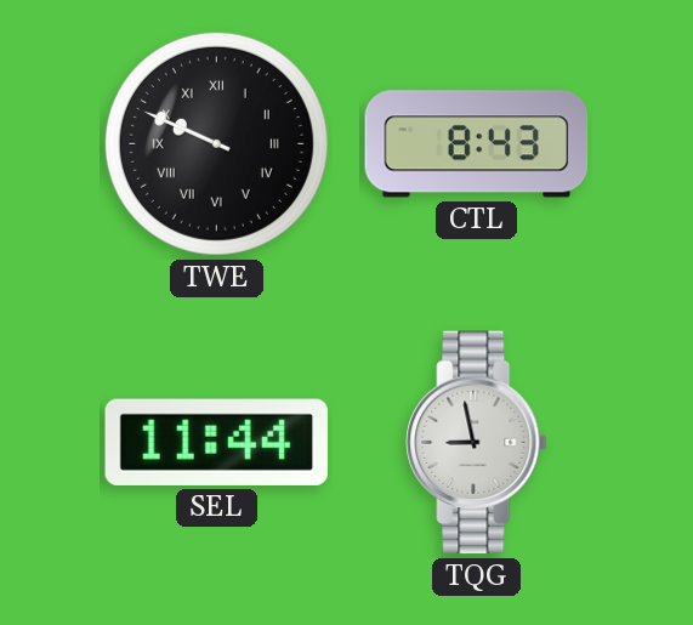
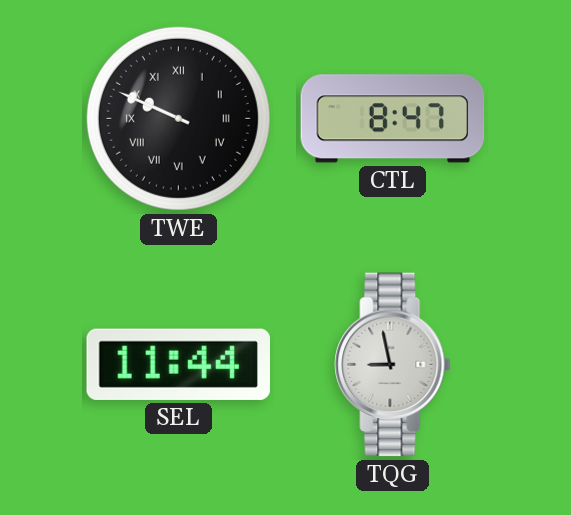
CTL: 8:43 -> 8:47
